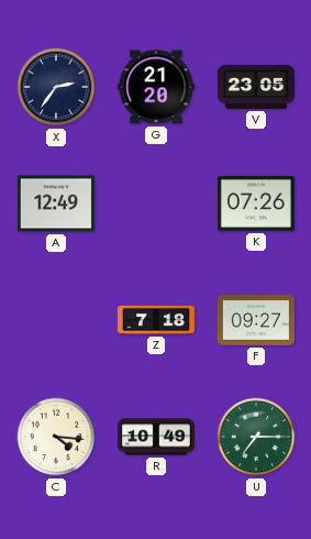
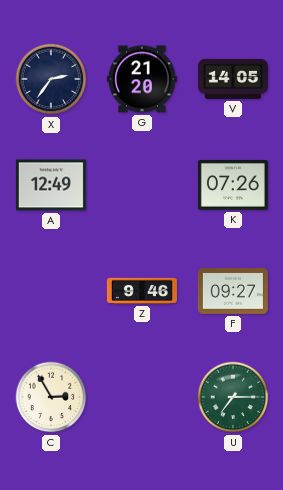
V: 23:05 -> 14:05
Z: 7:18 -> 9:46
C: 4:16 -> 2:55
R: 10:49 -> none
